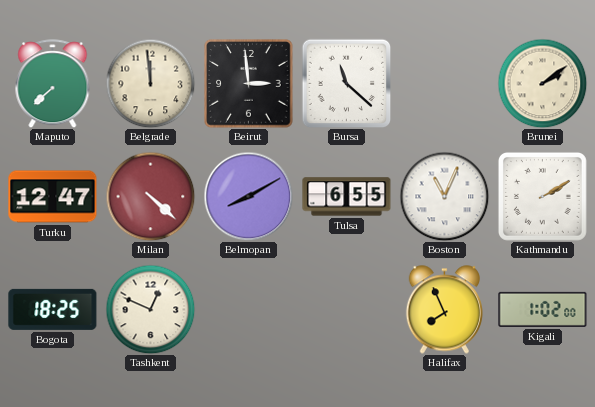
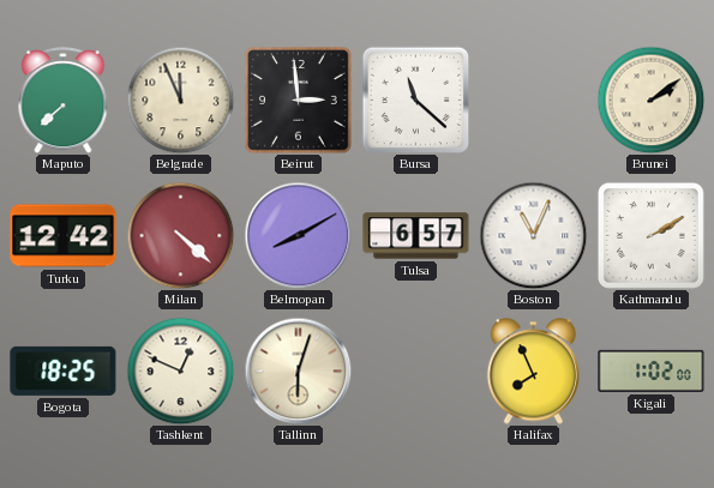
Belgrade: 11:59 -> 11:56
Turku: 12:47 -> 12:42
Tulsa: 6:55 -> 6:57
Tallinn: none -> 6:03
